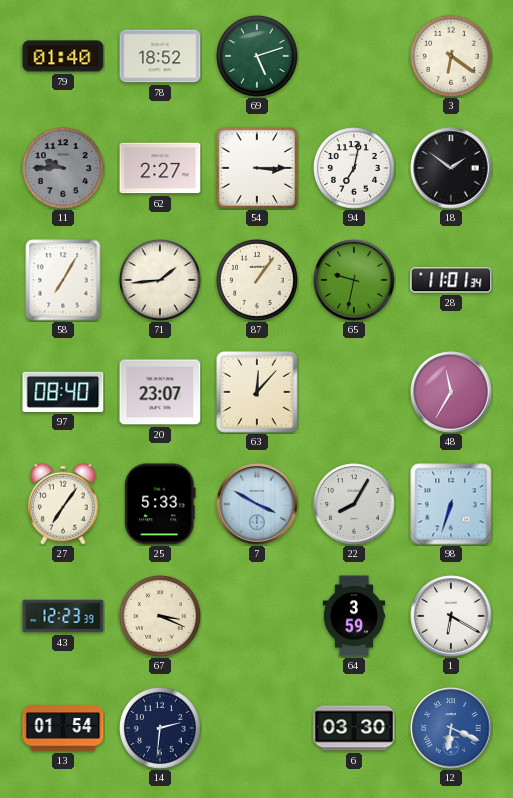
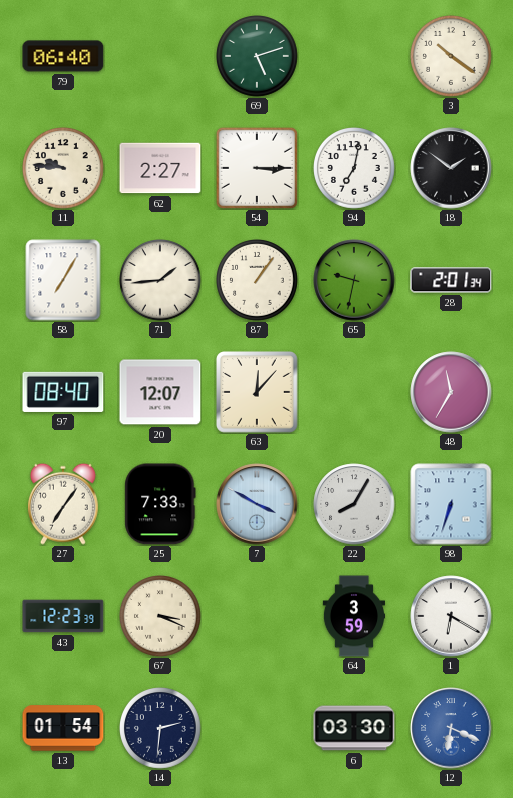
79: 01:40 -> 06:40
78: 18:52 -> none
3: 6:21 -> 10:21
11: 9:45 -> 9:46
11 dial: grey -> cream
28: 11:01 -> 2:01
20: 23:07 -> 12:07
25: 5:33 -> 7:33
